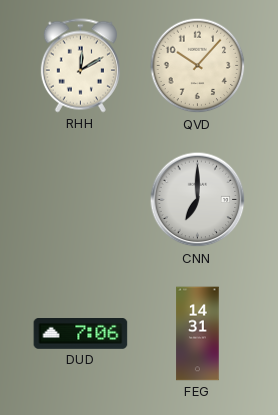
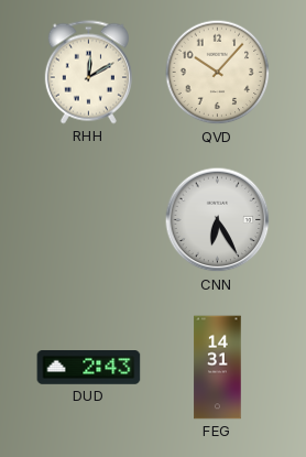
CNN: 7:00 -> 6:25
DUD: 7:06 -> 2:43
